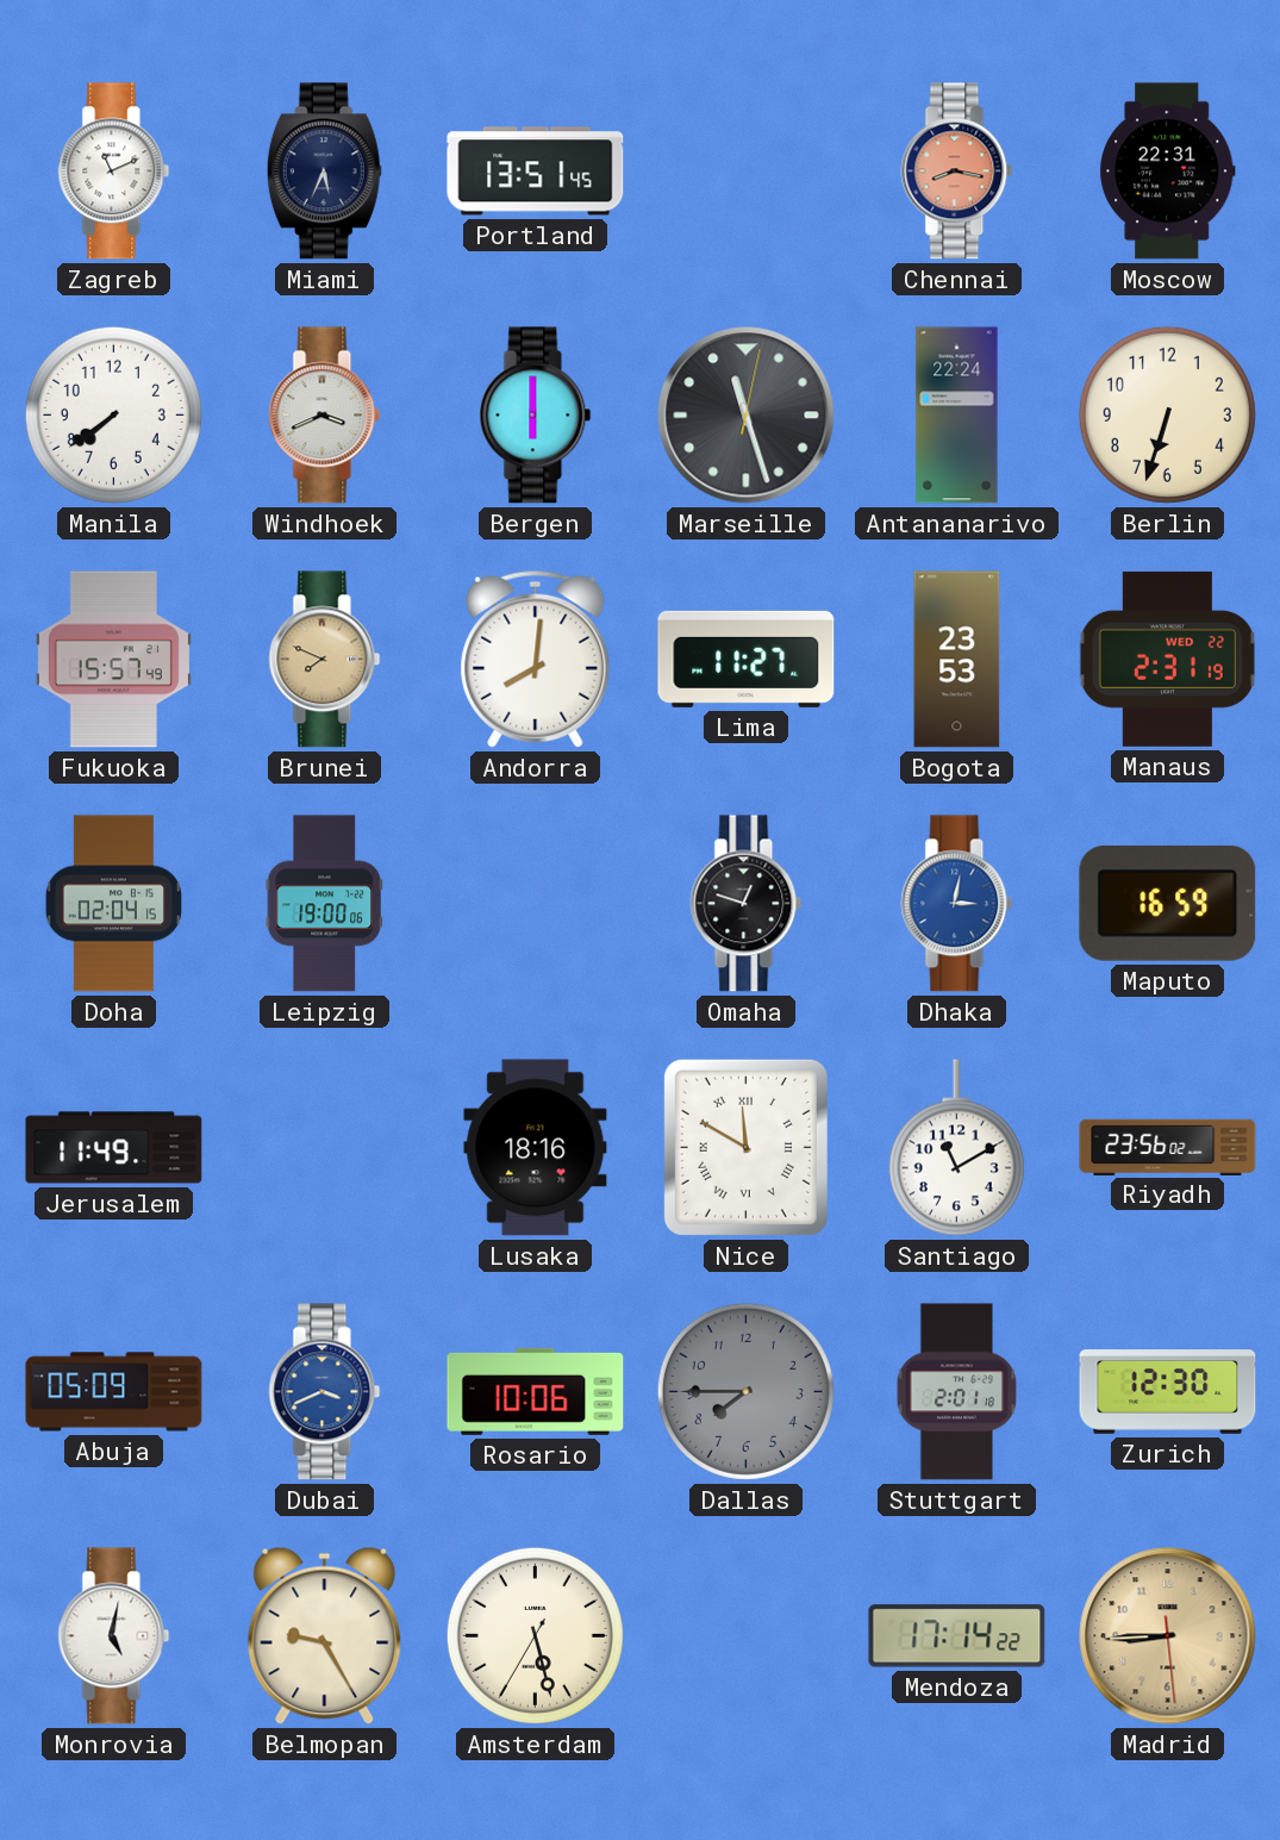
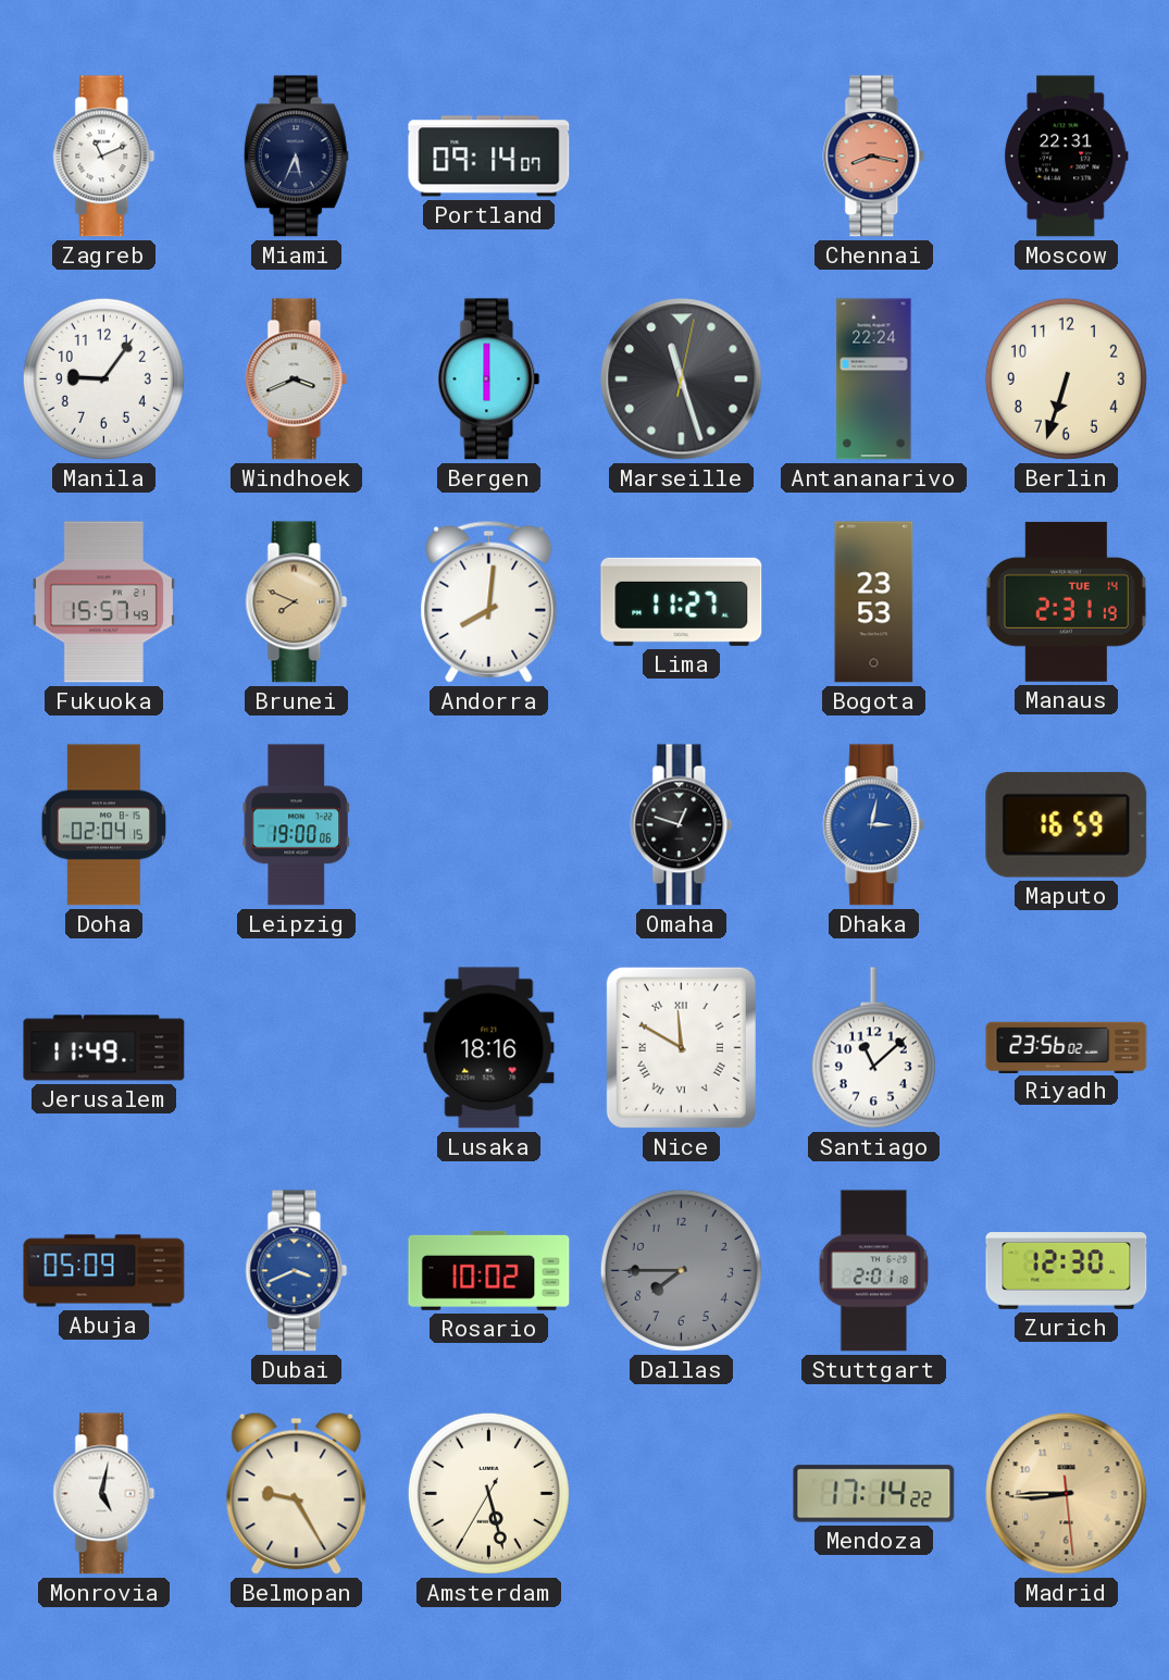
Portland: 13:51 -> 09:14
Manila: 7:39 -> 9:06
Manaus date: WED 22 -> TUE 14
Santiago: 11:10 -> 11:08
Rosario: 10:06 -> 10:02
